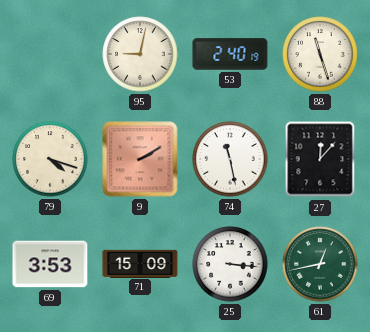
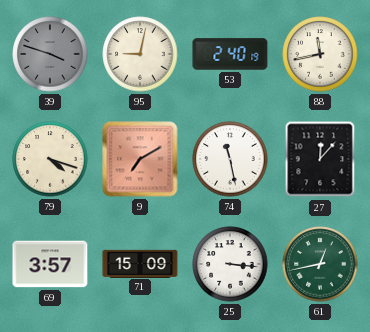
39: none -> 3:48
88: 11:27 -> 11:43
9: 2:10 -> 7:10
69: 3:53 -> 3:57
